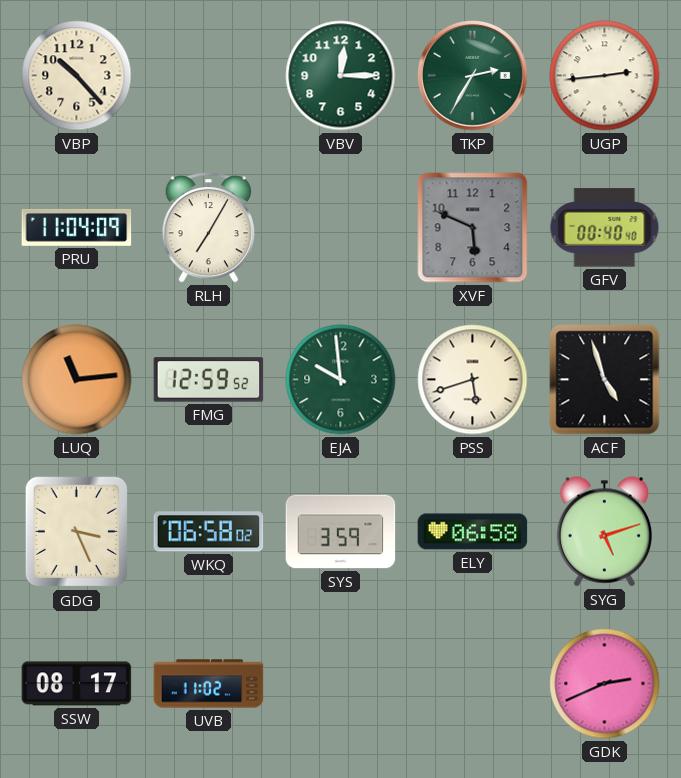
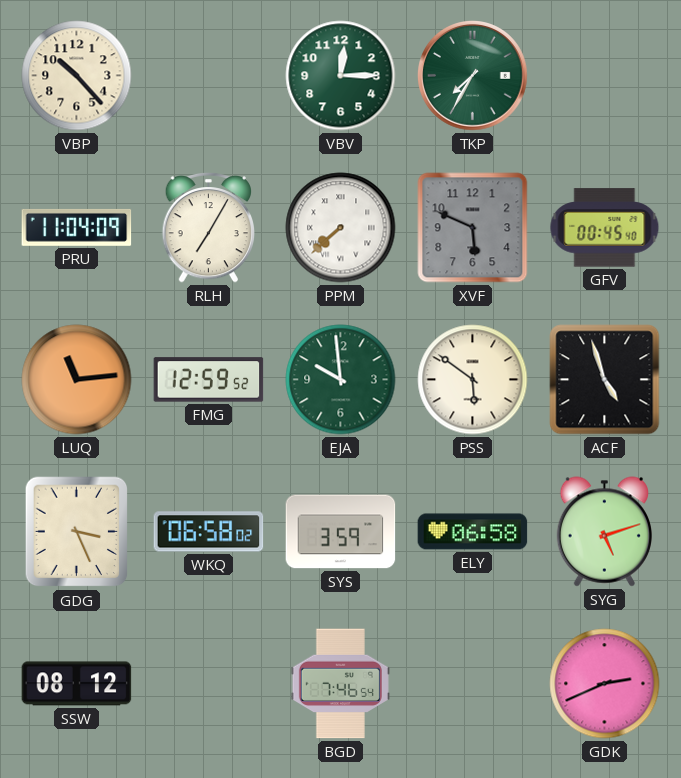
TKP: 2:35 -> 7:35
UGP: 2:44 -> none
PPM: none -> 7:38
GFV: 00:40 -> 00:45
PSS: 5:42 -> 5:51
SSW: 08:17 -> 08:12
UVB: 11:02 -> none
BGD: none -> 7:46
